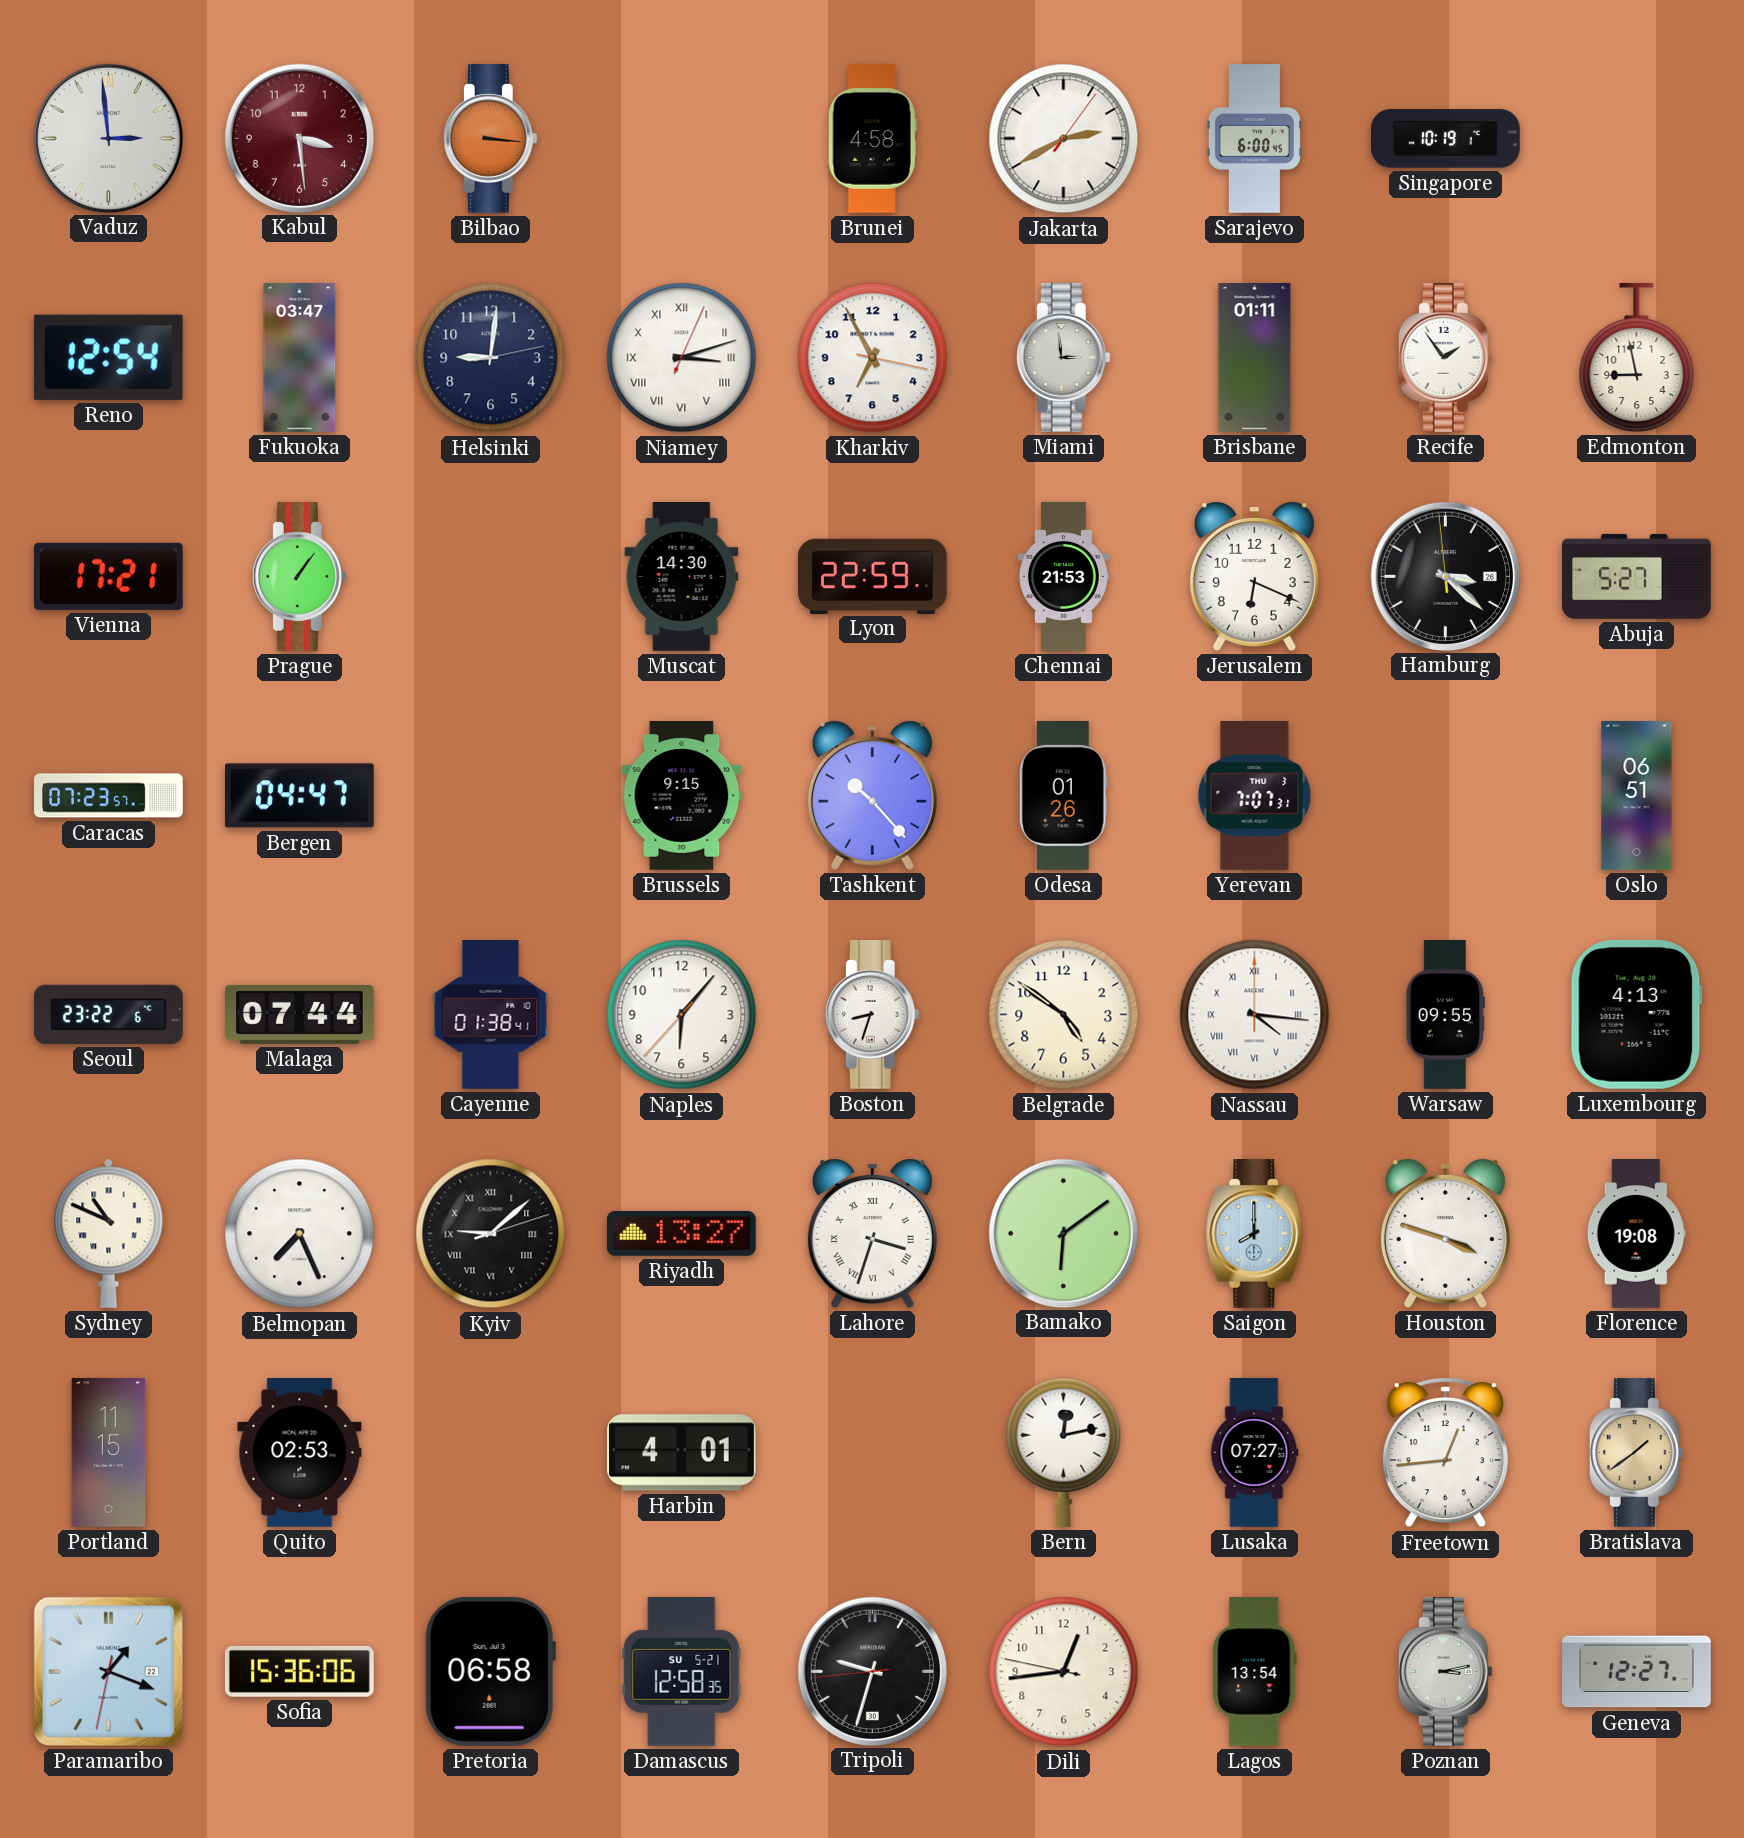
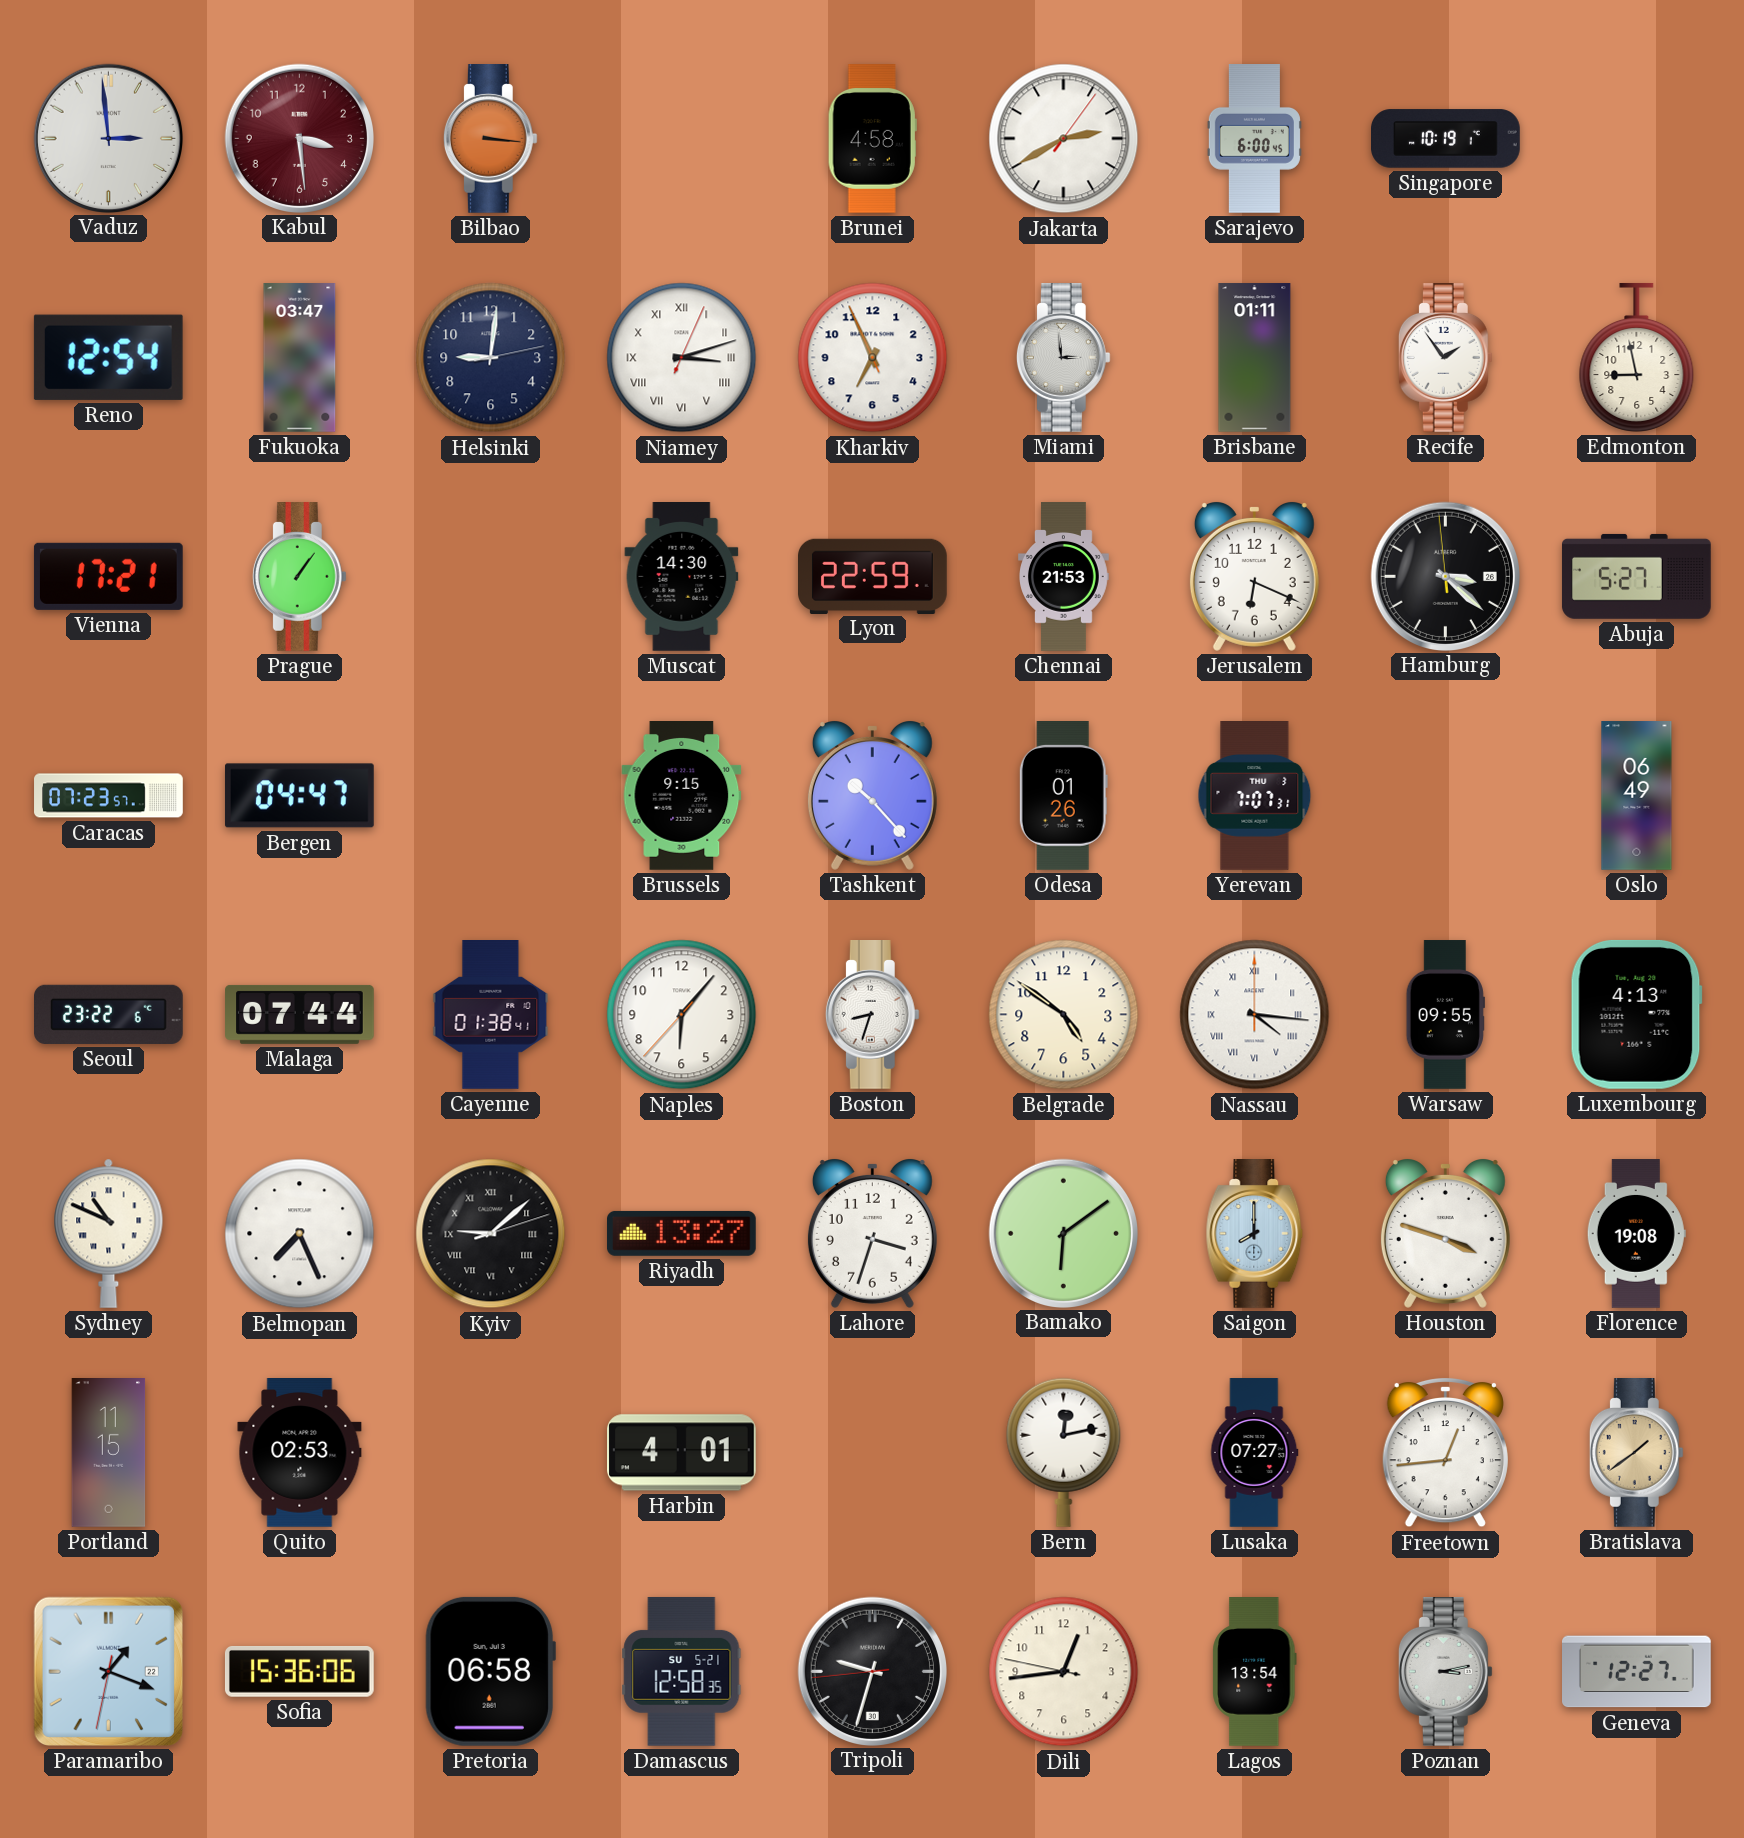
Kharkiv: 6:55:17 -> 6:55:56
Oslo: 06:51 -> 06:49
Lahore numerals: Roman -> Arabic
